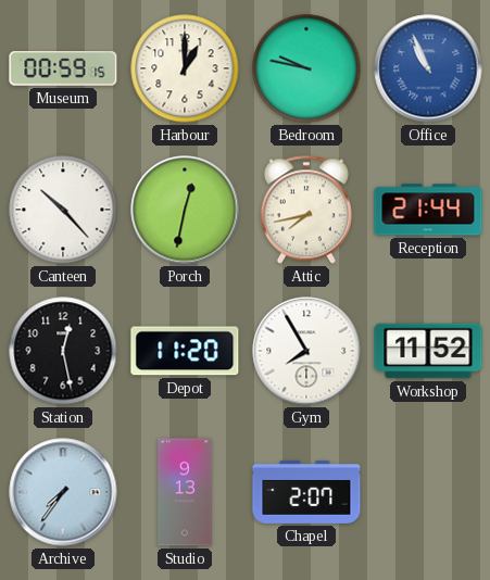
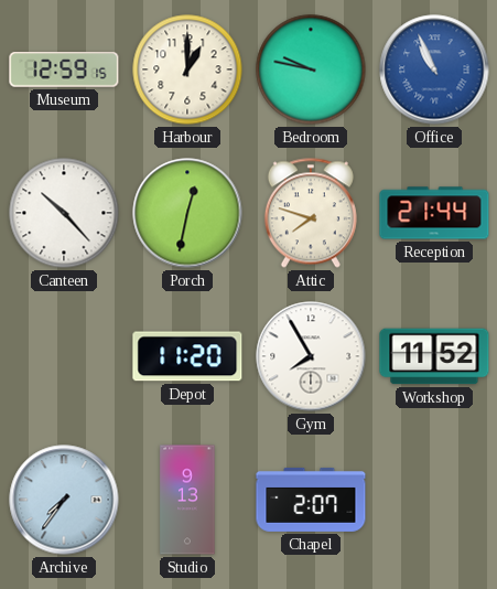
Museum: 00:59 -> 12:59
Attic: 7:43 -> 7:48
Station: 12:28 -> none
